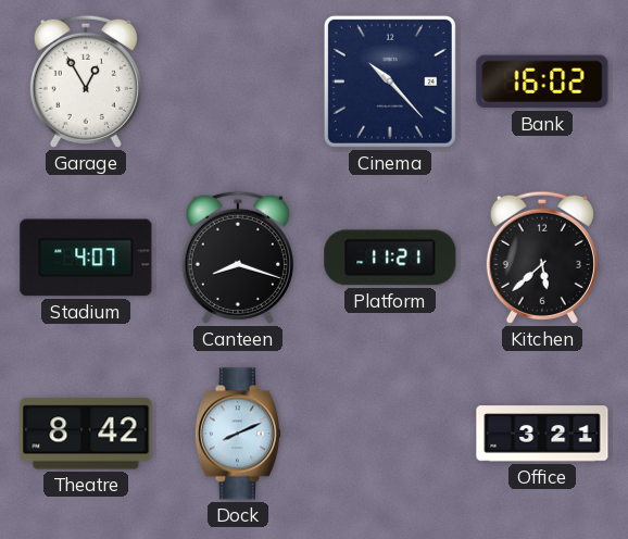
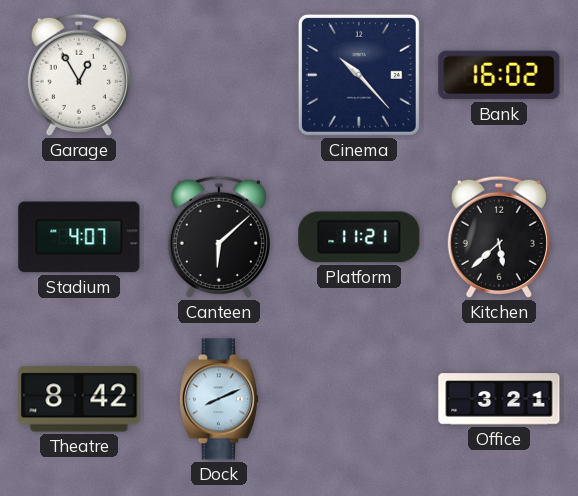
Canteen: 8:18 -> 6:08
